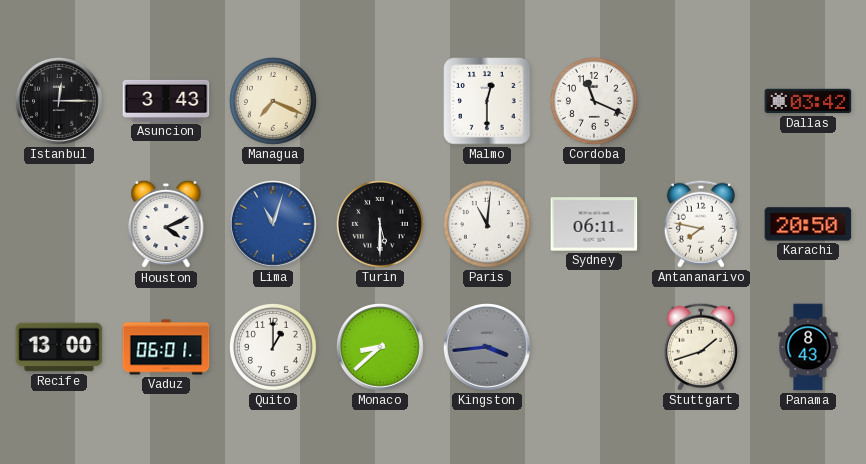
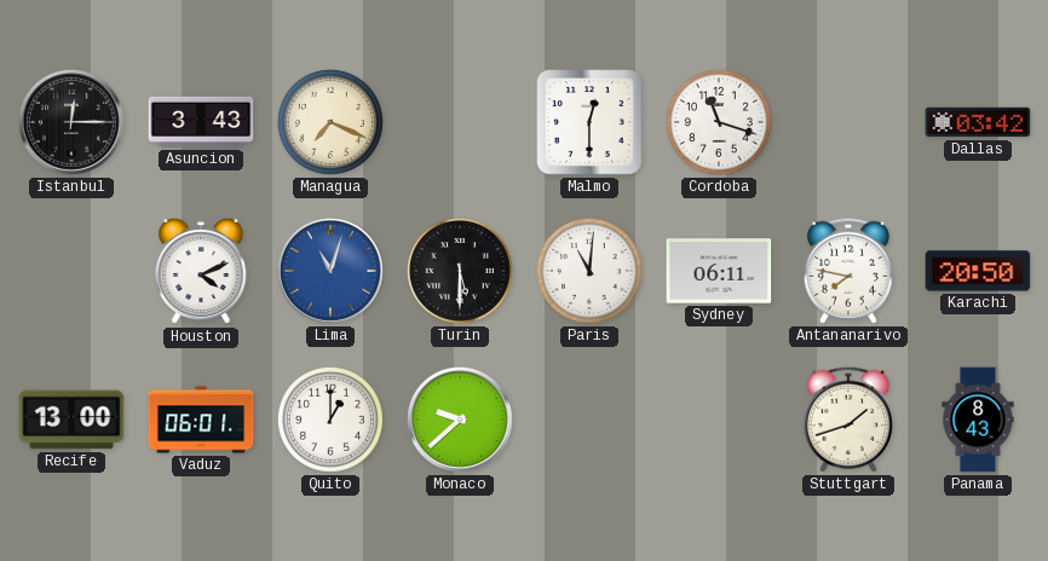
Cordoba: 11:19 -> 11:18
Monaco: 8:38 -> 9:38
Kingston: 3:44 -> none
